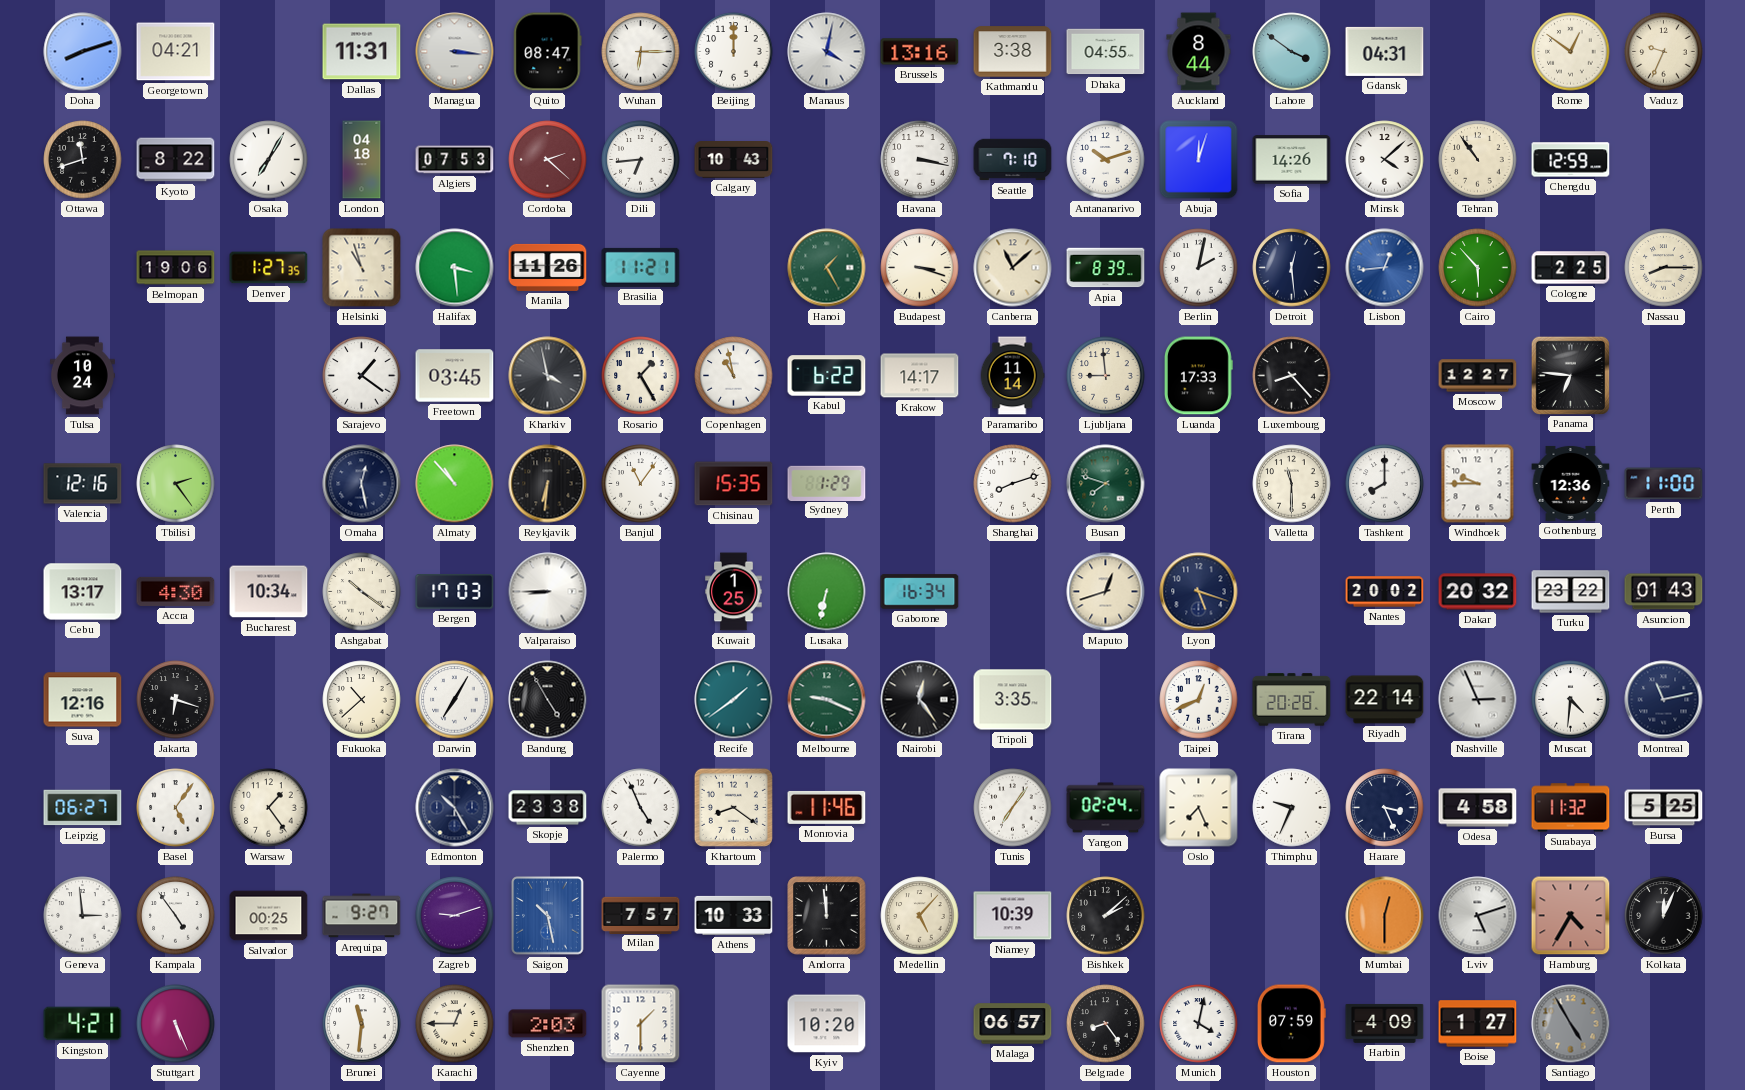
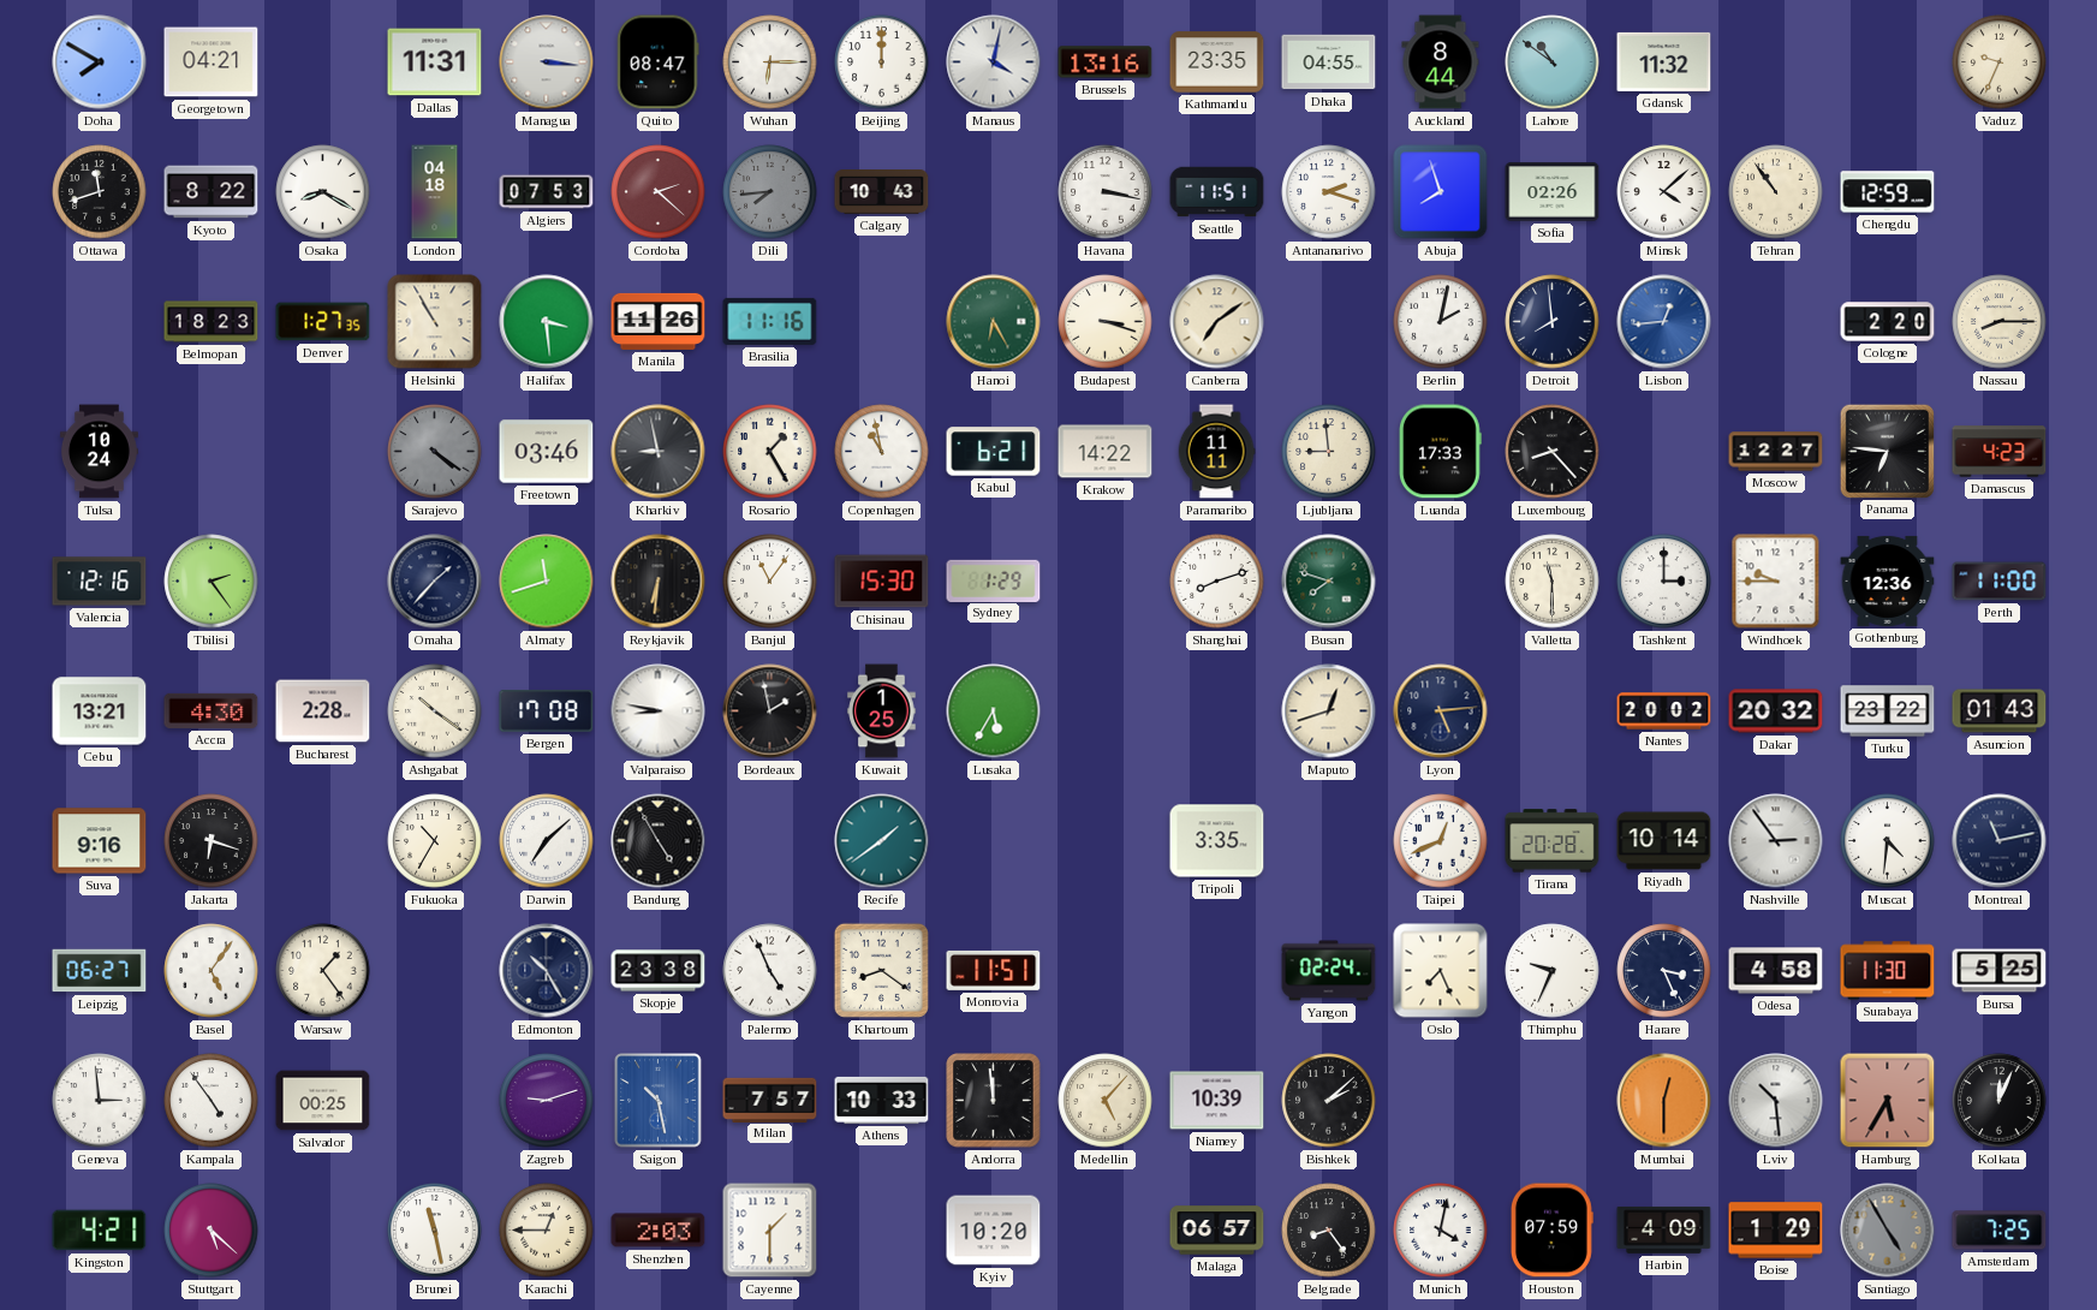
Doha: 8:12 -> 7:50
Kathmandu: 3:38 -> 23:35
Lahore: 3:51 -> 10:51
Gdansk: 04:31 -> 11:32
Rome: 12:51 -> none
Osaka: 7:05 -> 8:20
Dili: 6:44 -> 7:44
Dili dial: white -> grey
Seattle: 7:10 -> 11:51
Antananarivo: 10:12 -> 2:18
Abuja: 12:03 -> 7:57
Sofia: 14:26 -> 02:26
Belmopan: 19:06 -> 18:23
Helsinki: 10:57 -> 10:55
Brasilia: 11:21 -> 11:16
Hanoi: 1:25 -> 6:25
Canberra: 11:08 -> 7:09
Apia: 8:39 -> none
Detroit: 12:29 -> 7:59
Cairo: 5:53 -> none
Cologne: 2:25 -> 2:20
Sarajevo: 1:21 -> 4:21
Sarajevo dial: white -> grey
Freetown: 03:45 -> 03:46
Kharkiv: 3:58 -> 8:58
Kabul: 6:22 -> 6:21
Krakow: 14:17 -> 14:22
Paramaribo: 11:14 -> 11:11
Damascus: none -> 4:23
Omaha: 12:28 -> 1:37
Almaty: 10:53 -> 11:42
Chisinau: 15:35 -> 15:30
Tashkent: 8:00 -> 3:00
Cebu: 13:17 -> 13:21
Bucharest: 10:34 -> 2:28
Bergen: 17:03 -> 17:08
Valparaiso: 8:45 -> 8:47
Bordeaux: none -> 1:58
Lusaka: 6:32 -> 5:35
Gaborone: 16:34 -> none
Lyon: 5:18 -> 5:14
Suva: 12:16 -> 9:16
Fukuoka: 10:38 -> 10:35
Darwin: 7:05 -> 7:08
Melbourne: 9:19 -> none
Nairobi: 12:24 -> none
Riyadh: 22:14 -> 10:14
Nashville: 2:56 -> 2:54
Monrovia: 11:46 -> 11:51
Tunis: 7:06 -> none
Surabaya: 11:32 -> 11:30
Arequipa: 9:27 -> none
Lviv: 5:12 -> 10:29
Hamburg: 4:35 -> 5:35
Stuttgart: 5:26 -> 5:22
Brunei: 11:31 -> 11:28
Boise: 1:27 -> 1:29
Amsterdam: none -> 7:25
